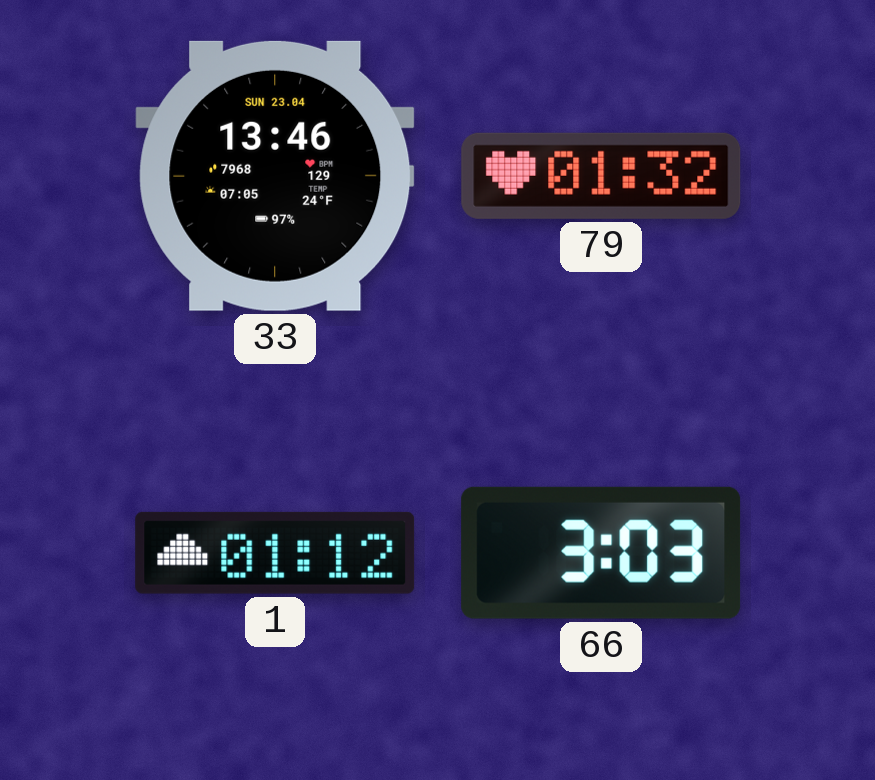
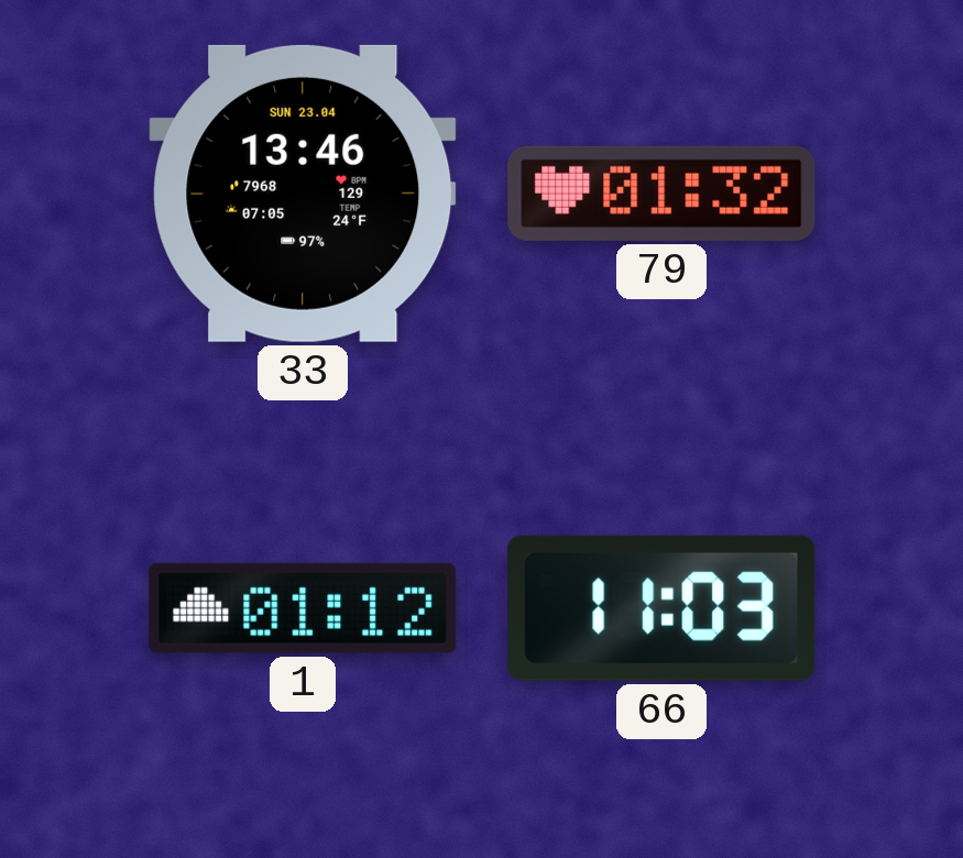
66: 3:03 -> 11:03
